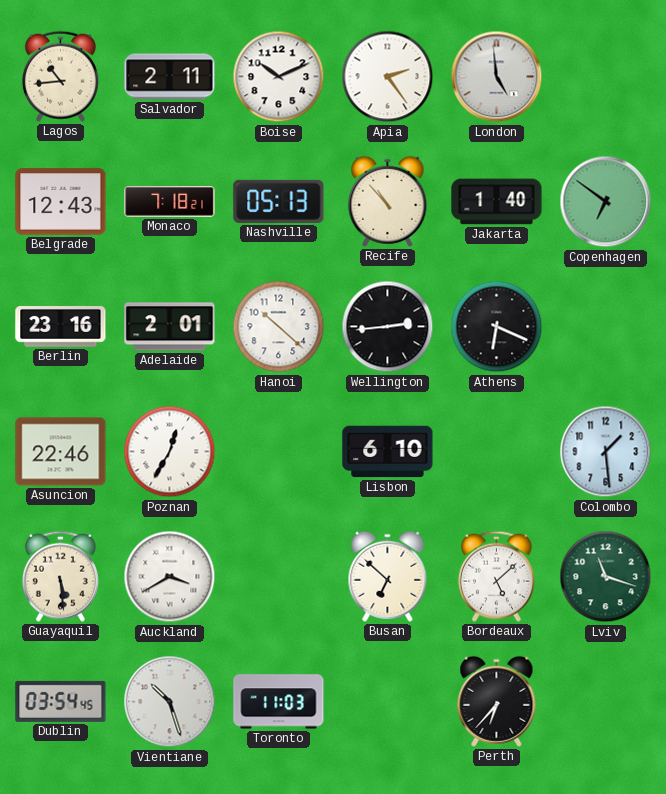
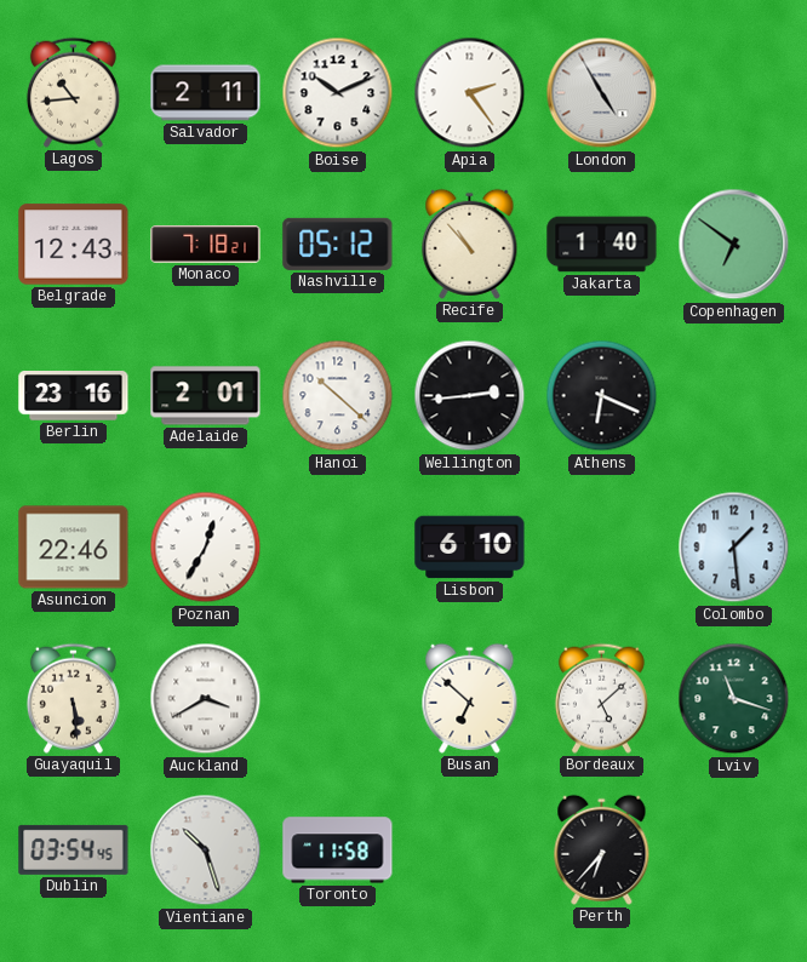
London: 4:59 -> 4:55
Nashville: 05:13 -> 05:12
Toronto: 11:03 -> 11:58
